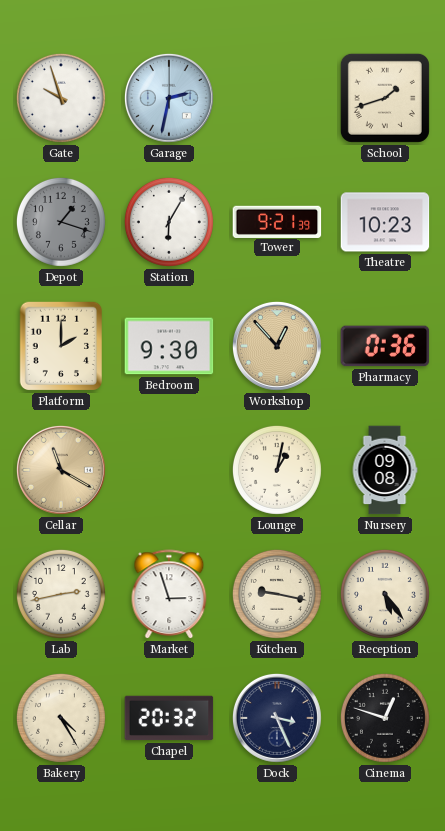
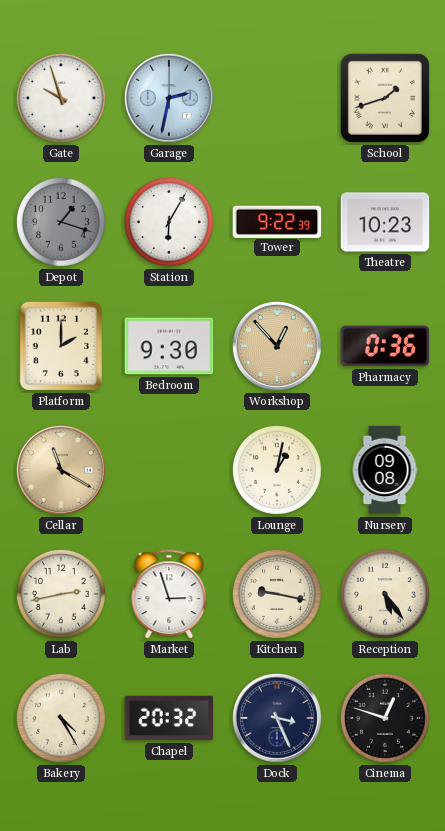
Tower: 9:21 -> 9:22
